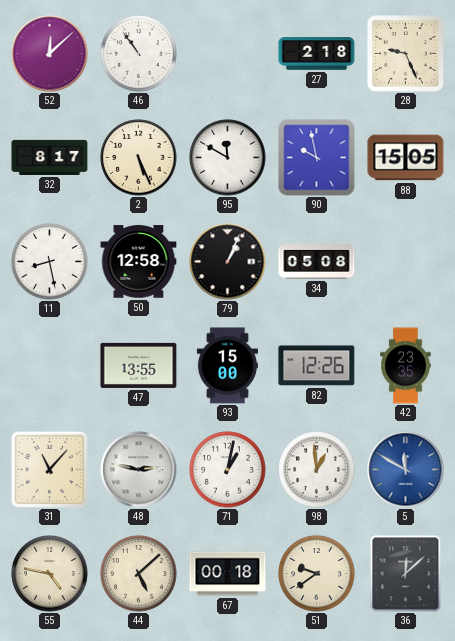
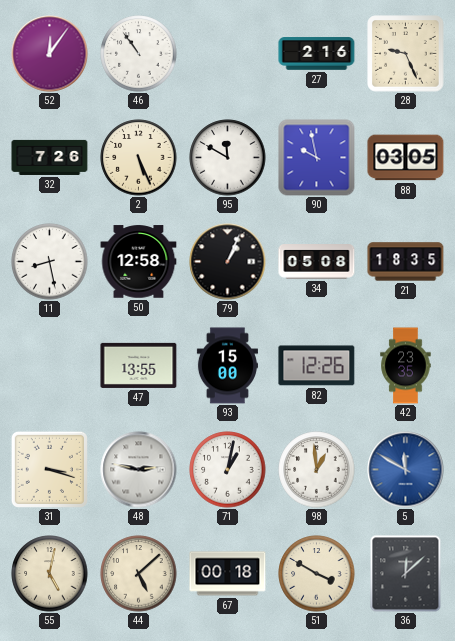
52: 12:08 -> 12:06
27: 2:18 -> 2:16
32: 8:17 -> 7:26
88: 15:05 -> 03:05
21: none -> 18:35
31: 11:07 -> 3:18
55: 4:47 -> 5:02
51: 9:39 -> 3:50
